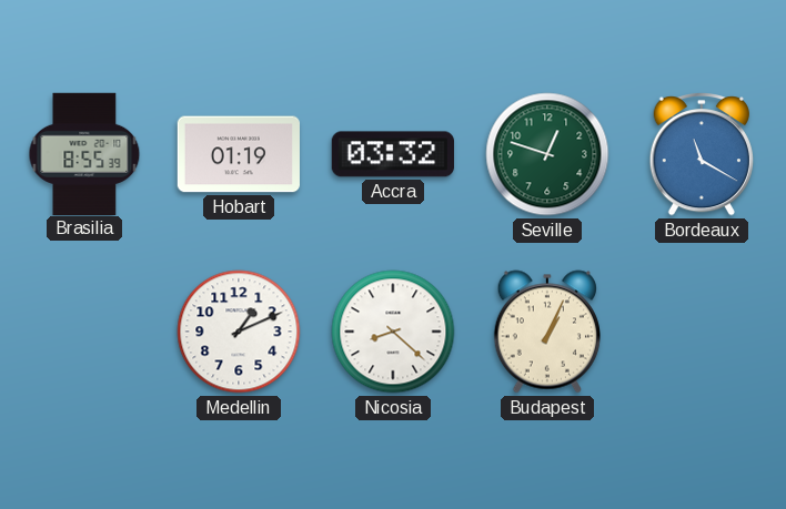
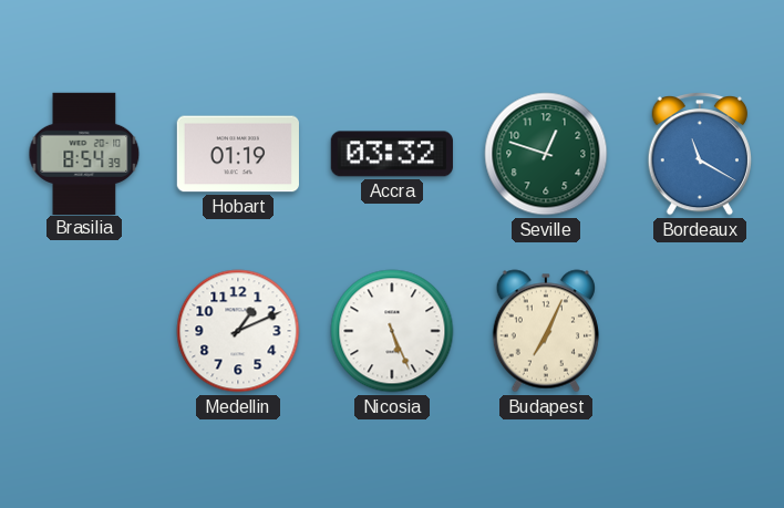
Brasilia: 8:55 -> 8:54
Nicosia: 8:22 -> 5:26
Budapest: 1:04 -> 7:04
